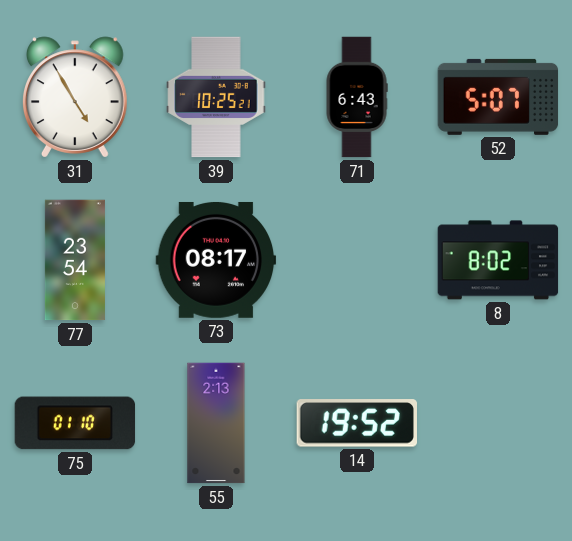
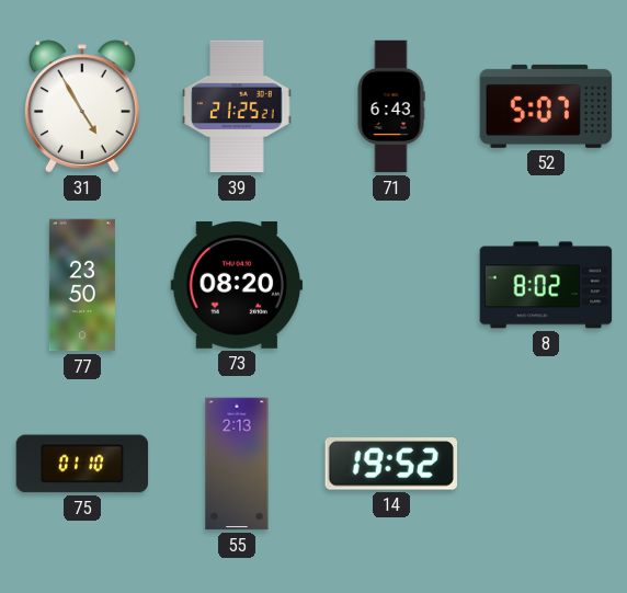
39: 10:25 -> 21:25
77: 23:54 -> 23:50
73: 08:17 -> 08:20
